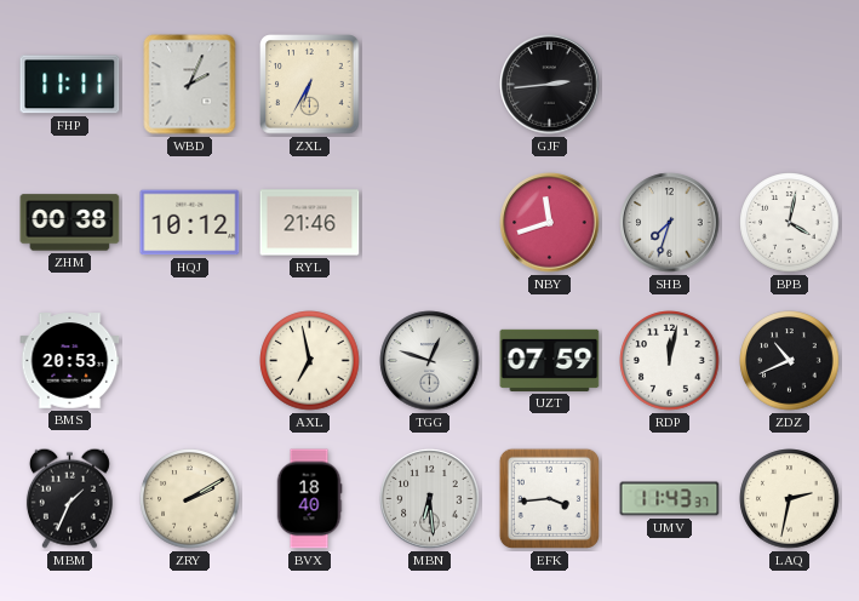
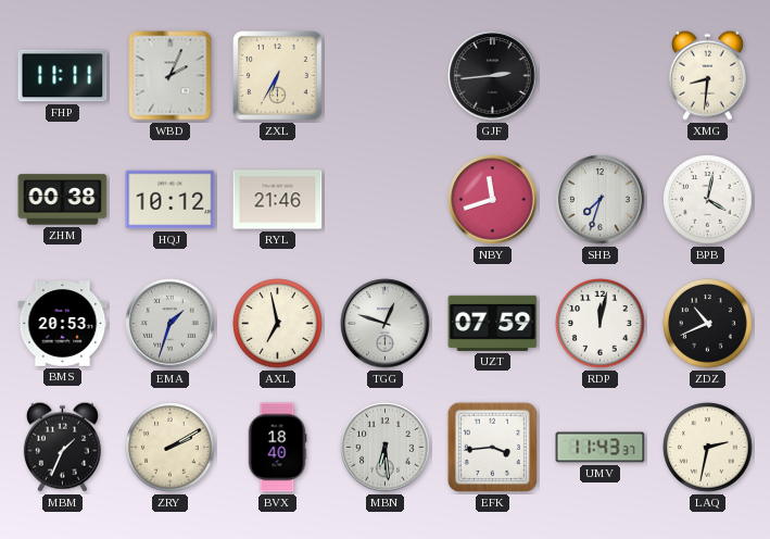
XMG: none -> 8:31
EMA: none -> 1:33
